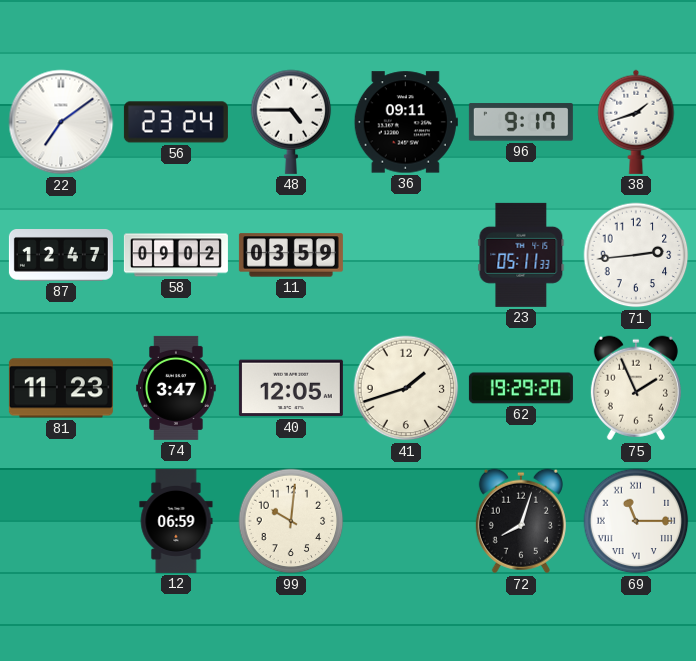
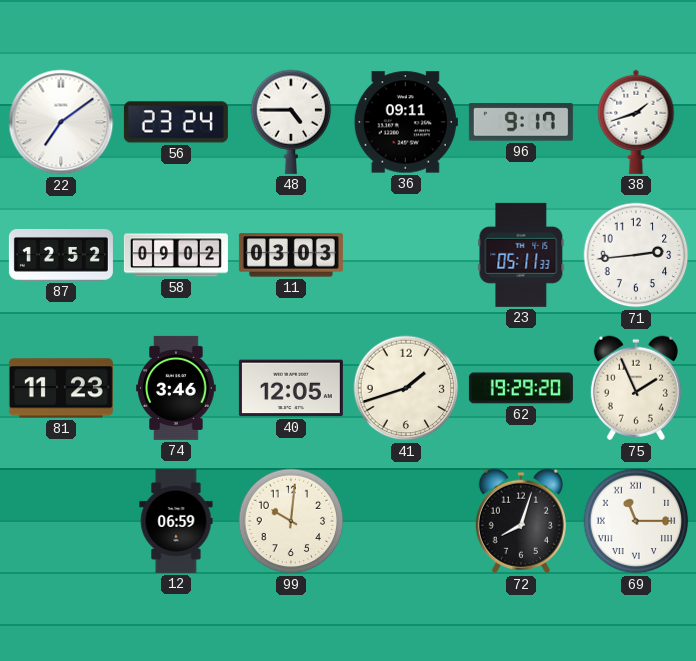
87: 12:47 -> 12:52
11: 03:59 -> 03:03
74: 3:47 -> 3:46
